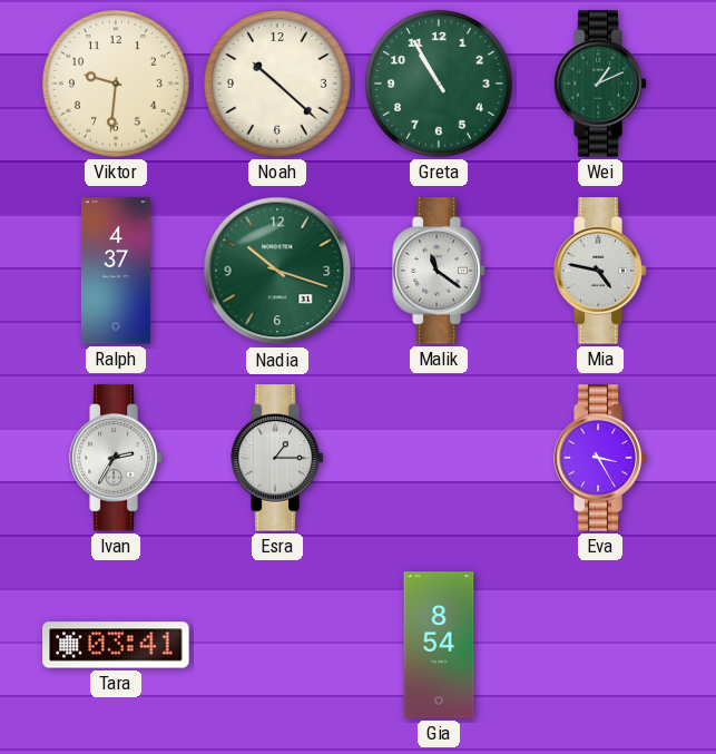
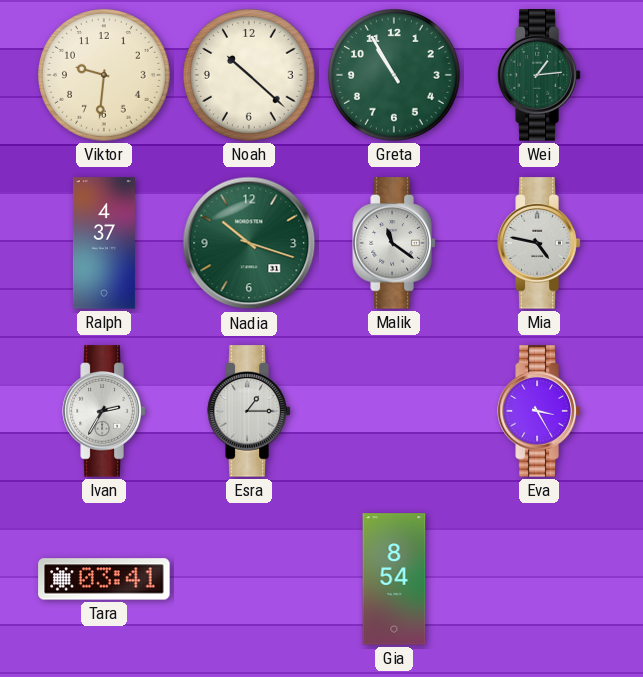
Wei: 1:11 -> 1:14
